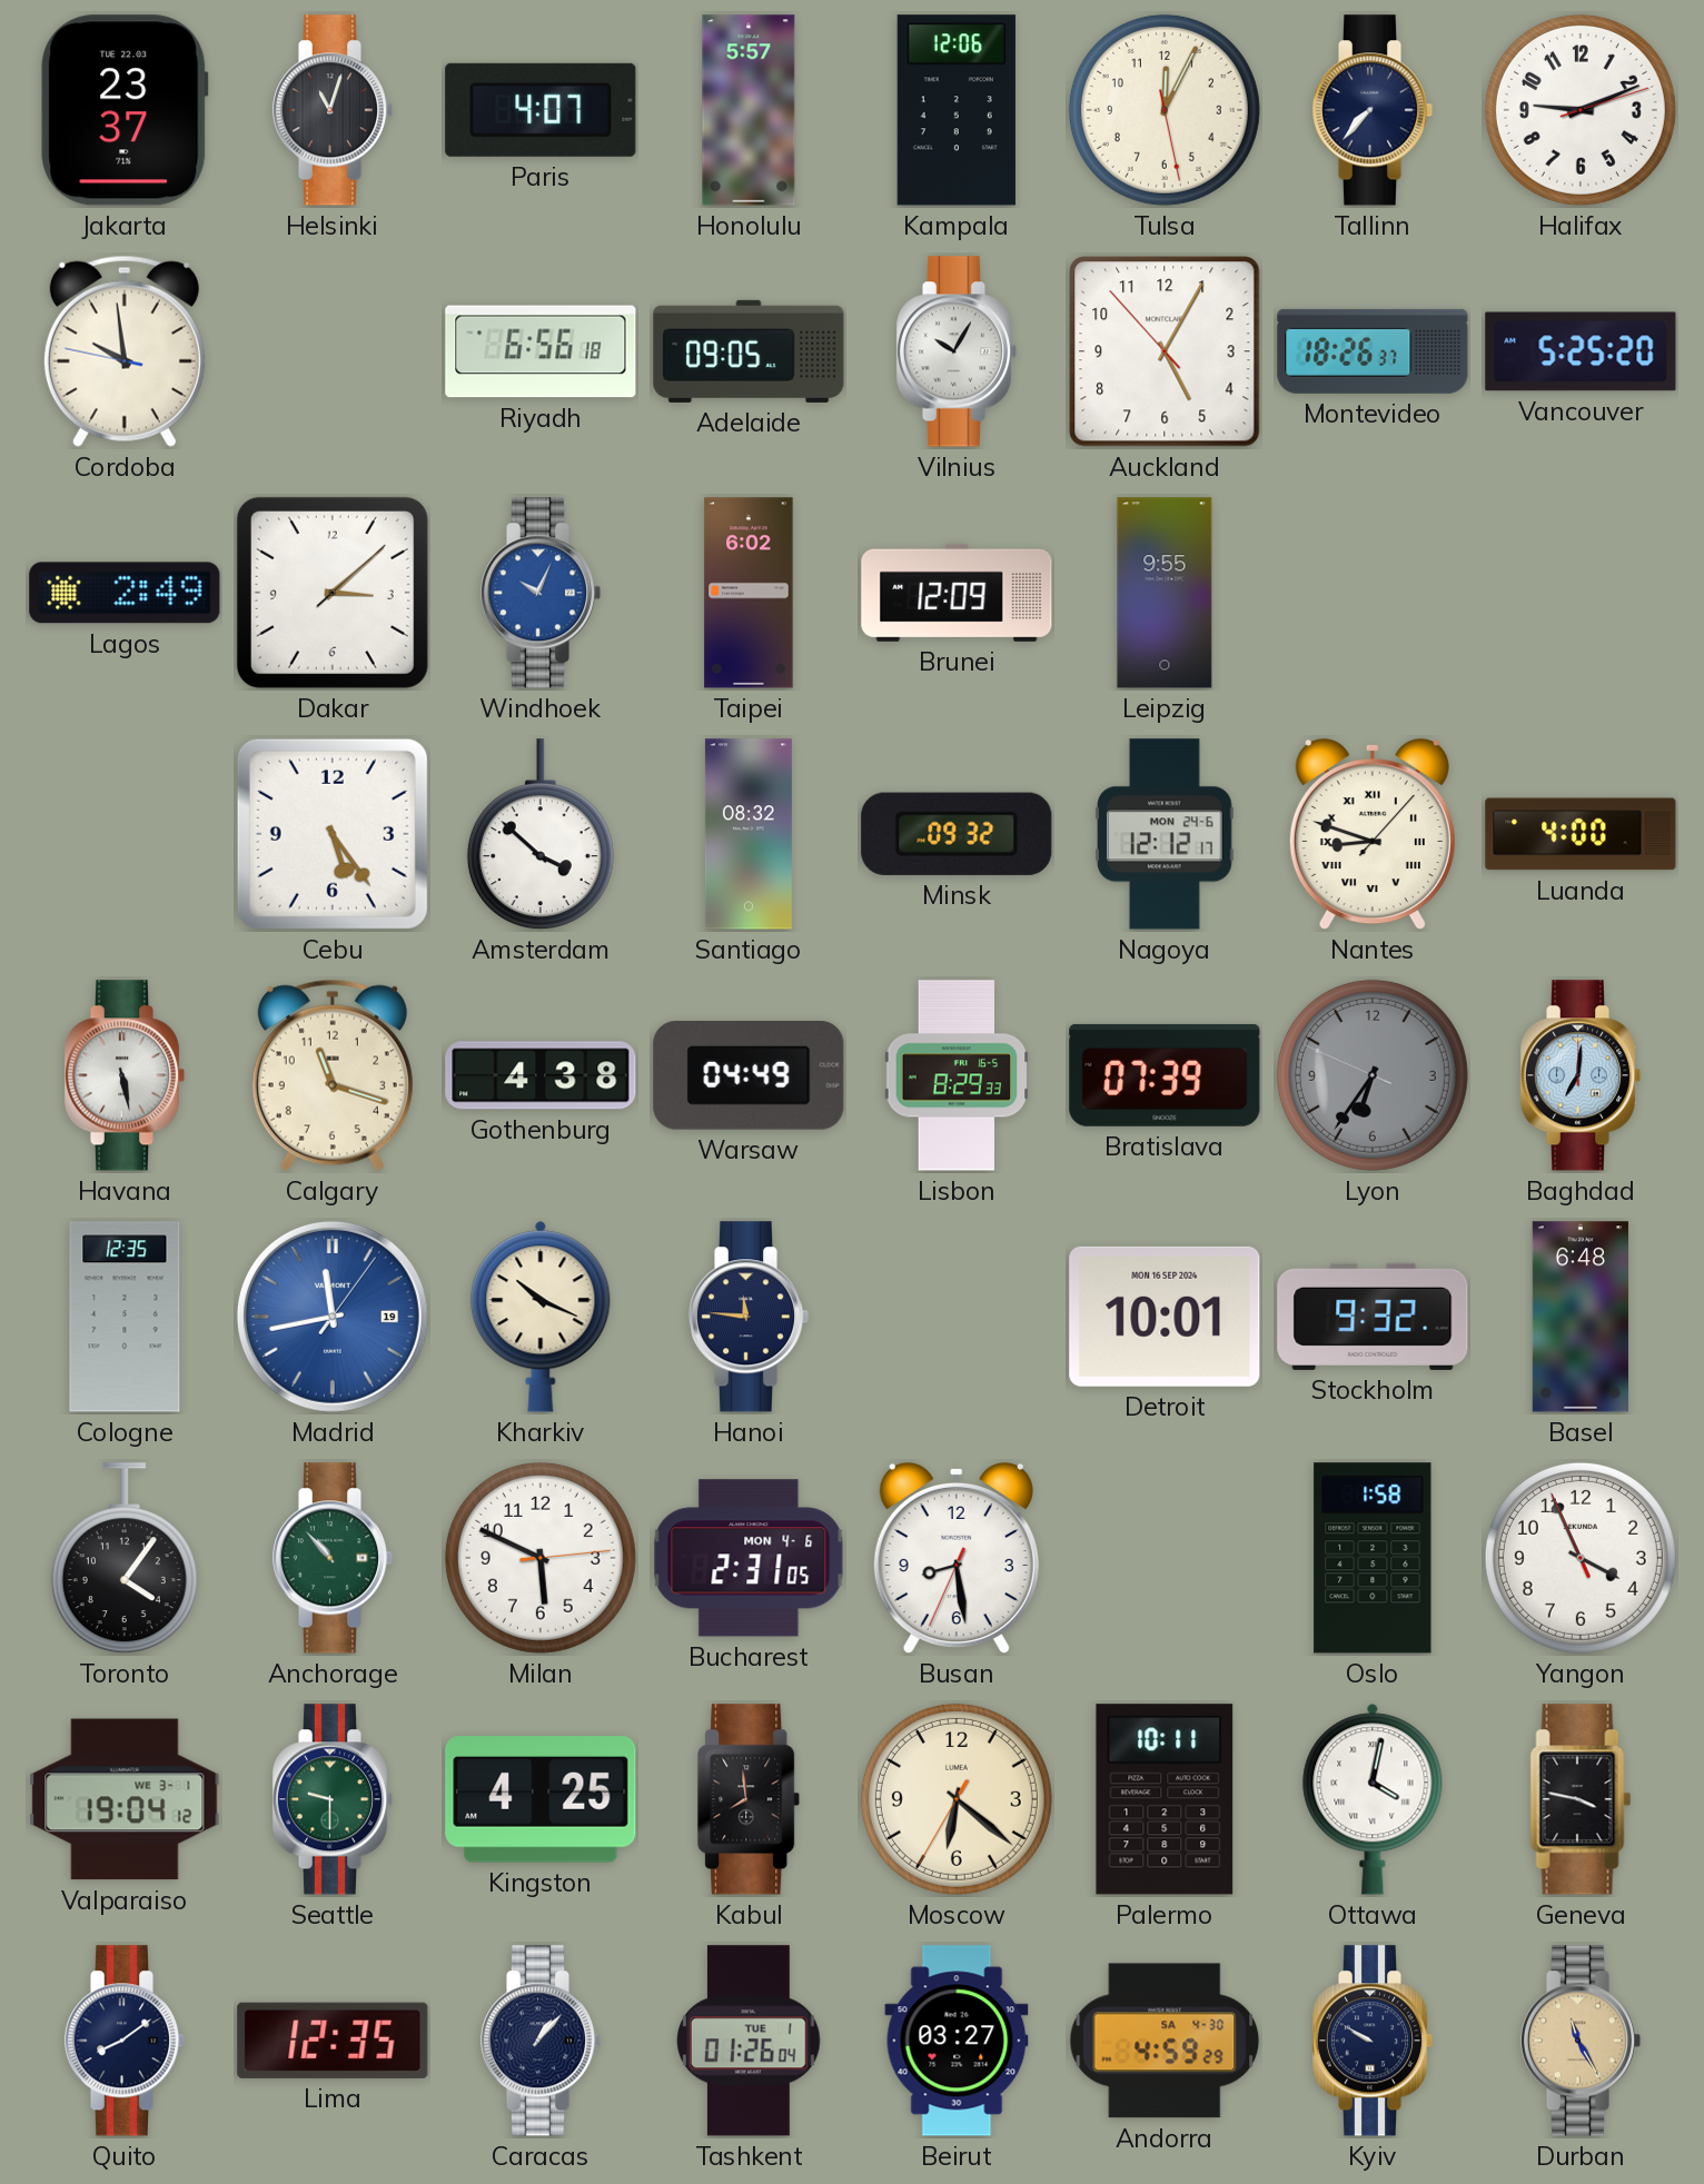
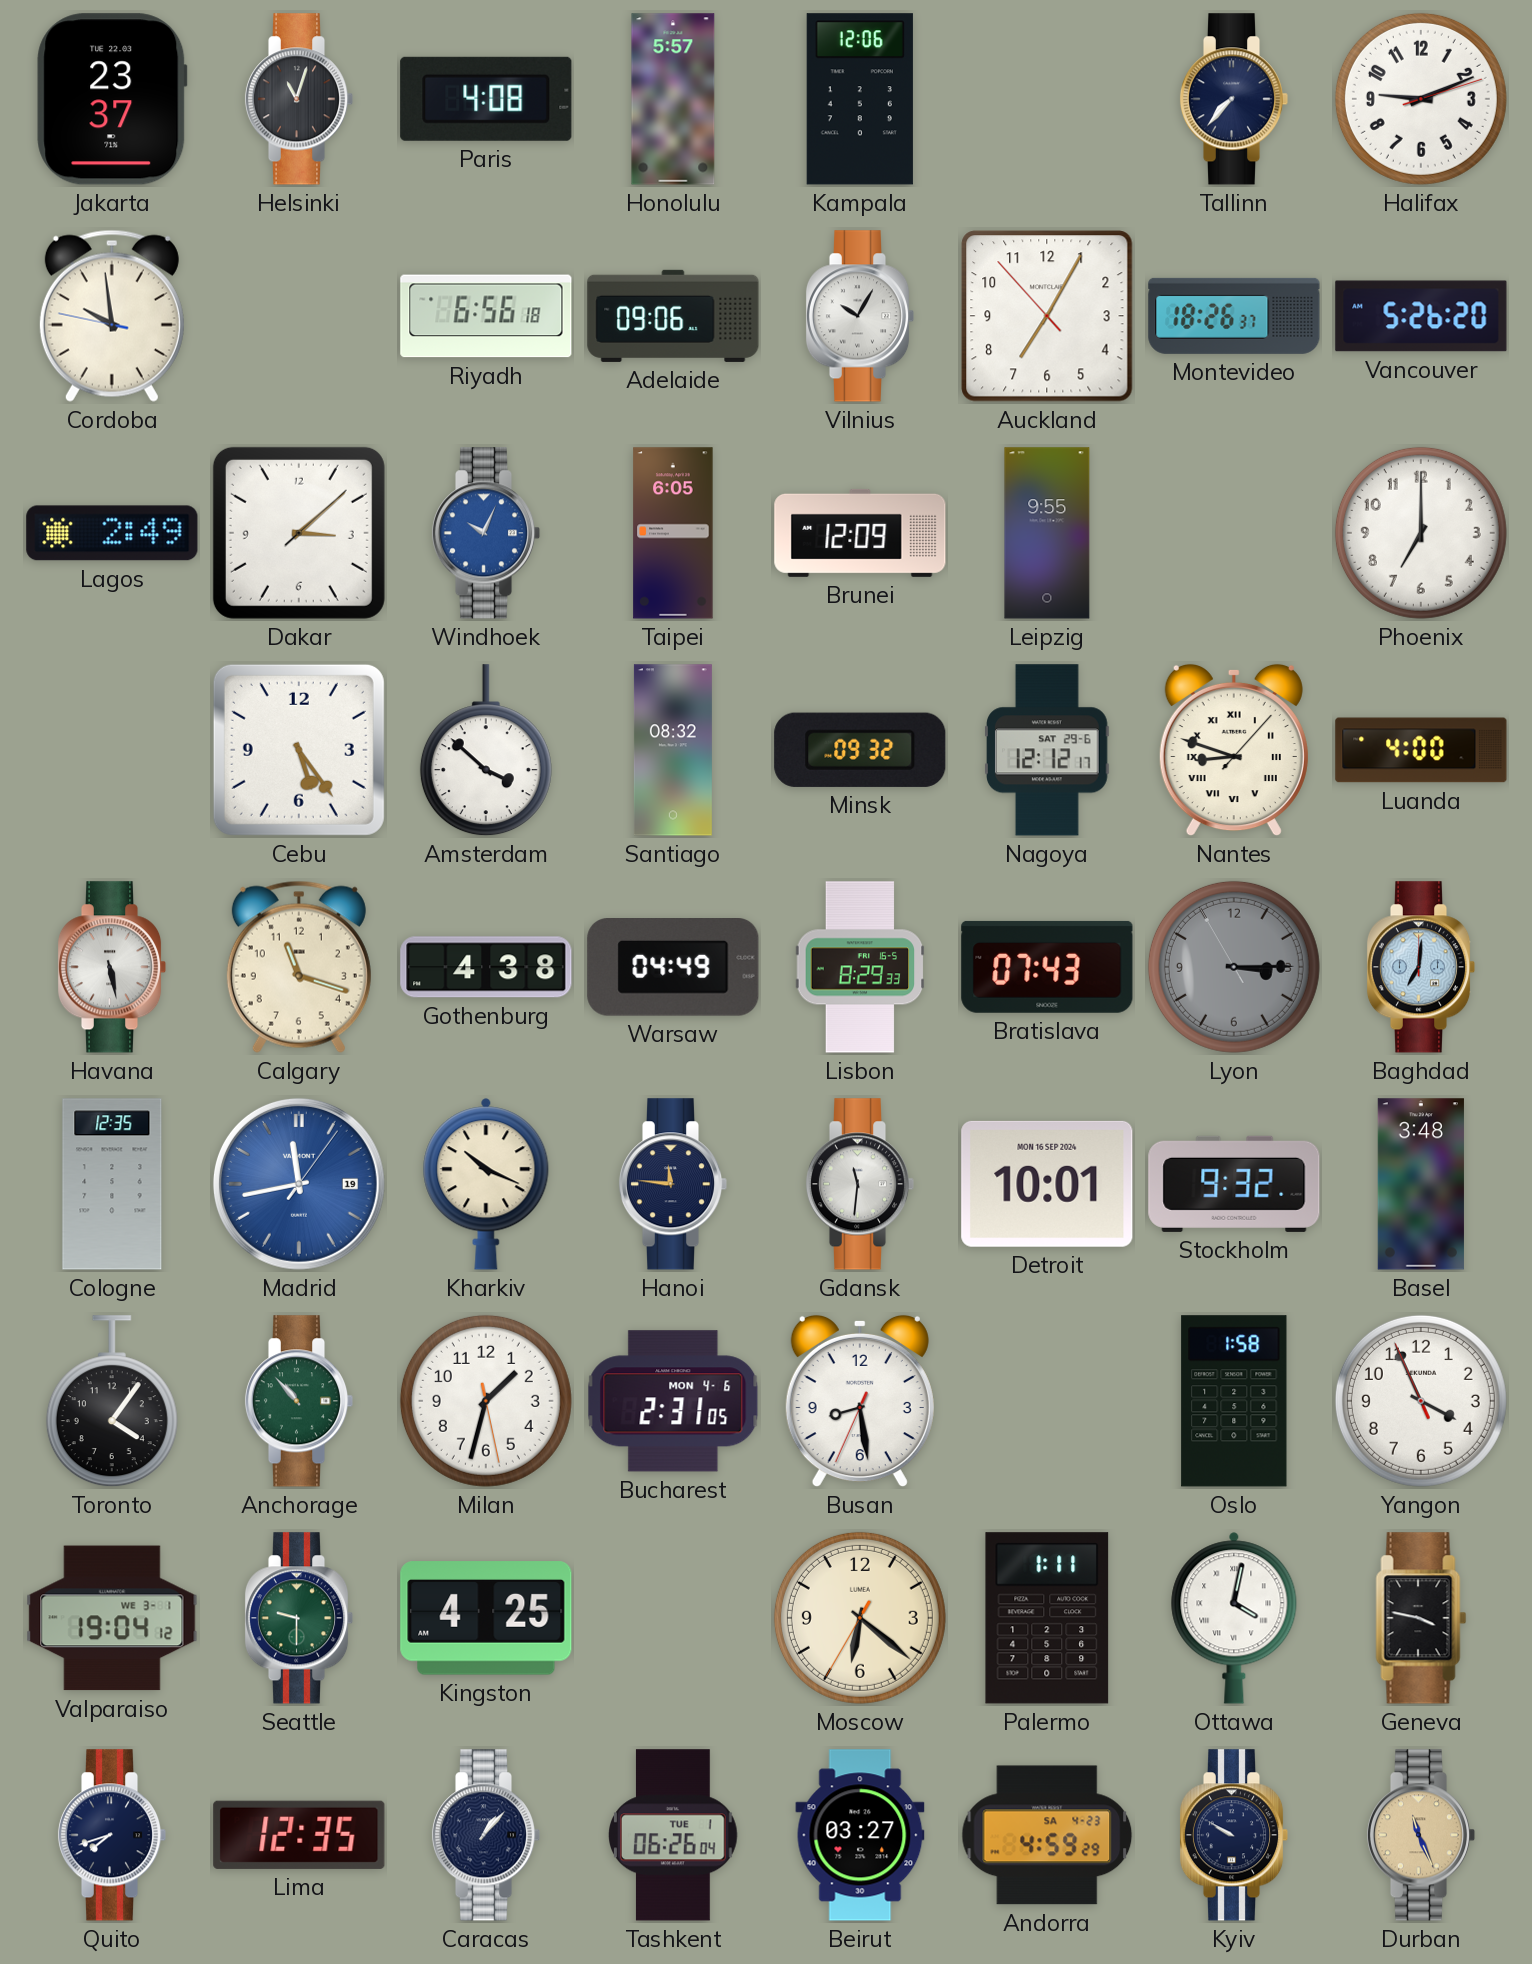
Paris: 4:07 -> 4:08
Tulsa: 12:04 -> none
Adelaide: 09:05 -> 09:06
Auckland: 5:04 -> 7:04
Vancouver: 5:25 -> 5:26
Taipei: 6:02 -> 6:05
Phoenix: none -> 7:00
Nagoya date: MON 24-6 -> SAT 29-6
Bratislava: 07:39 -> 07:43
Lyon: 6:35 -> 3:14
Gdansk: none -> 11:31
Basel: 6:48 -> 3:48
Milan: 5:49 -> 1:32
Kabul: 7:59 -> none
Palermo: 10:11 -> 1:11
Quito: 8:09 -> 7:42
Tashkent: 01:26 -> 06:26
Andorra date: SA 4-30 -> SA 4-23
Durban: 11:25 -> 11:26
